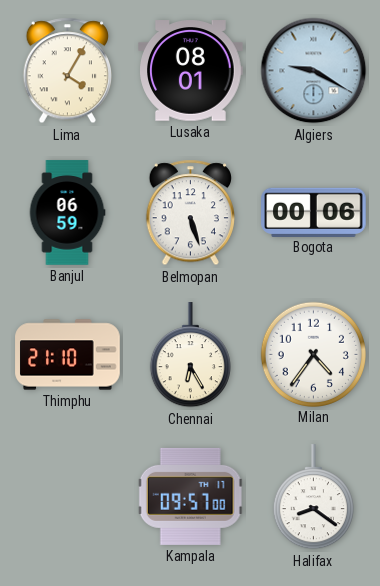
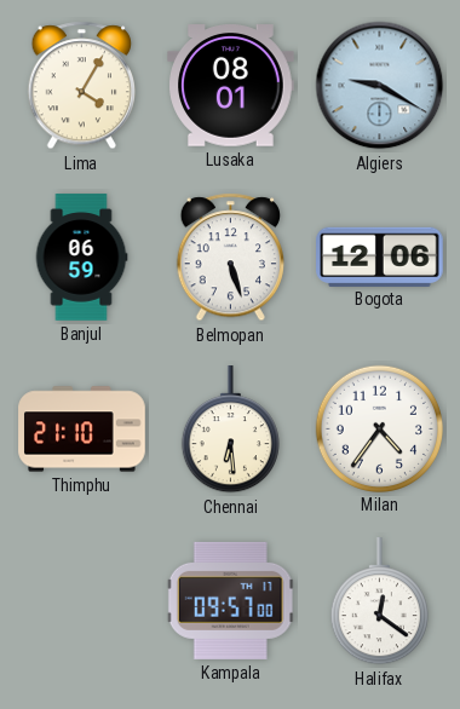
Bogota: 00:06 -> 12:06
Chennai: 6:25 -> 6:29
Halifax: 8:21 -> 12:21
